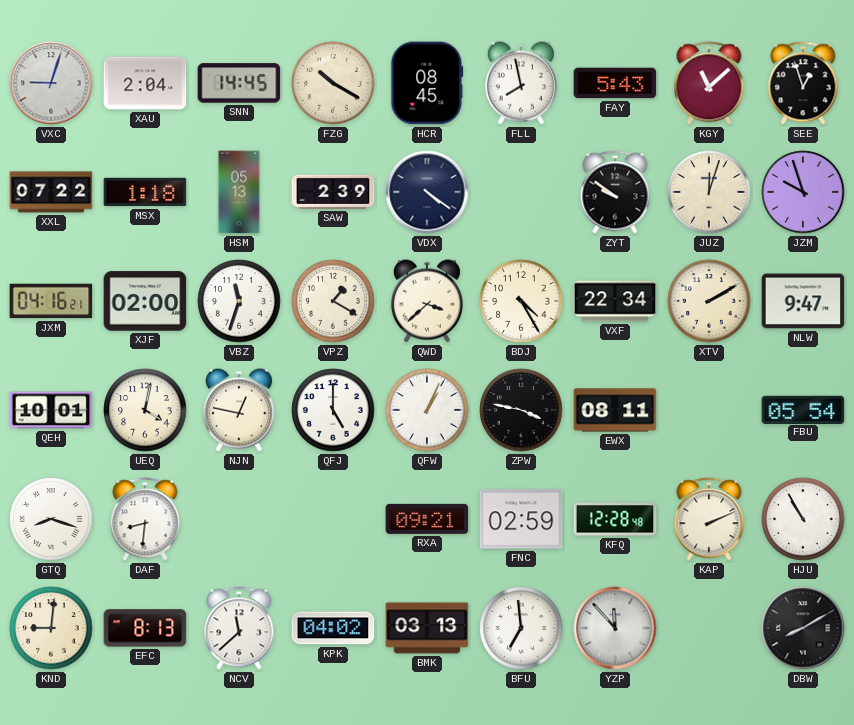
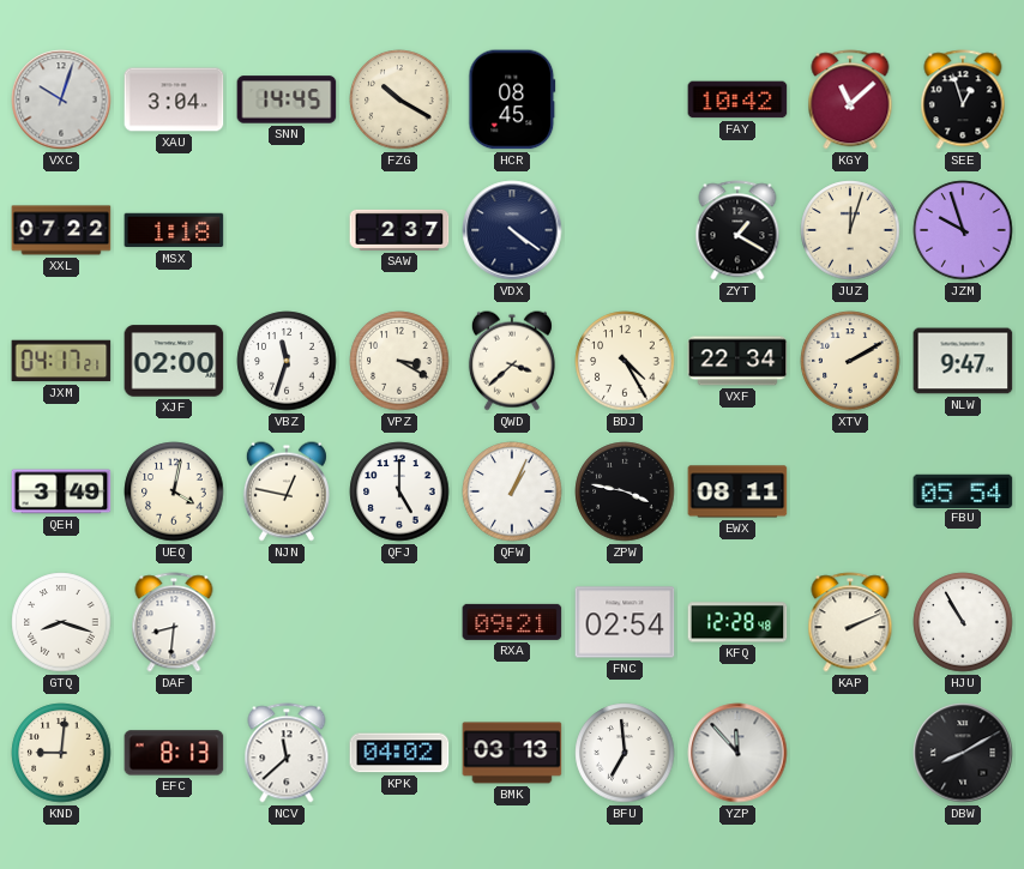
VXC: 9:03 -> 10:03
XAU: 2:04 -> 3:04
FLL: 7:58 -> none
FAY: 5:43 -> 10:42
HSM: 05:13 -> none
SAW: 2:39 -> 2:37
ZYT: 9:51 -> 1:20
JXM: 04:16 -> 04:17
VPZ: 1:20 -> 3:20
QEH: 10:01 -> 3:49
FNC: 02:59 -> 02:54
